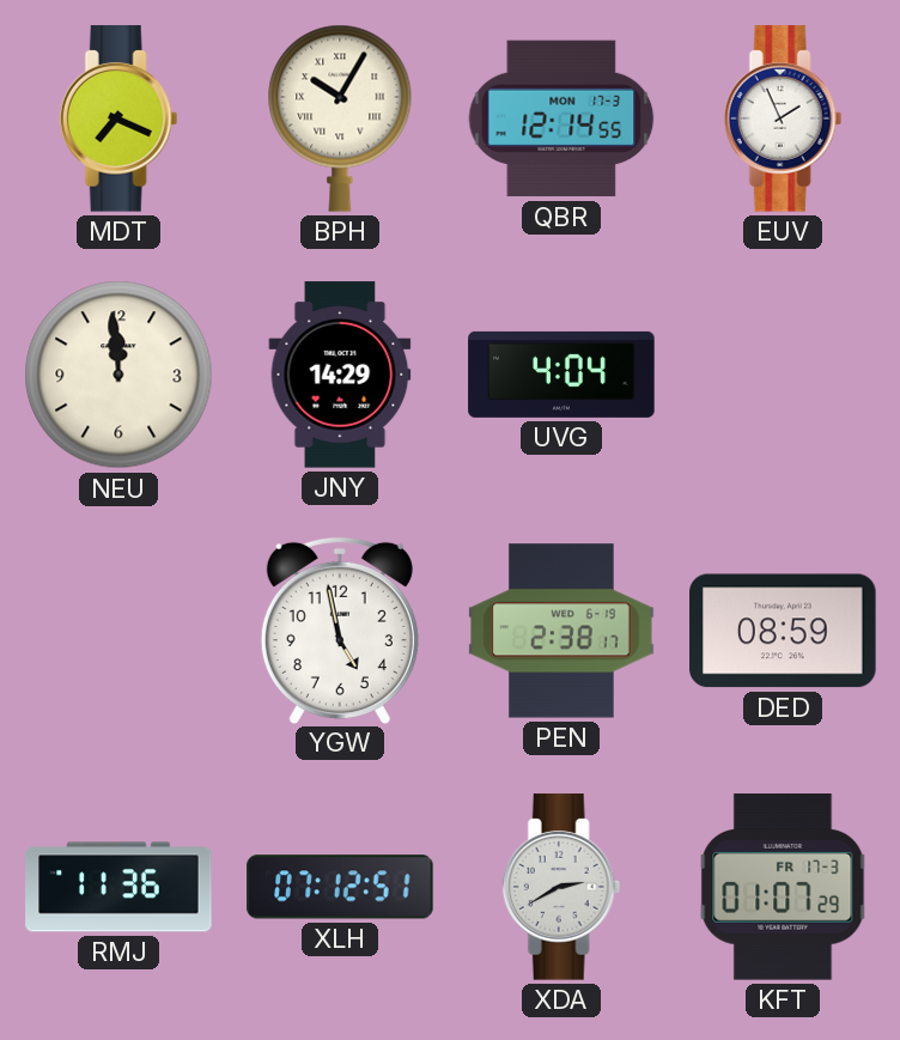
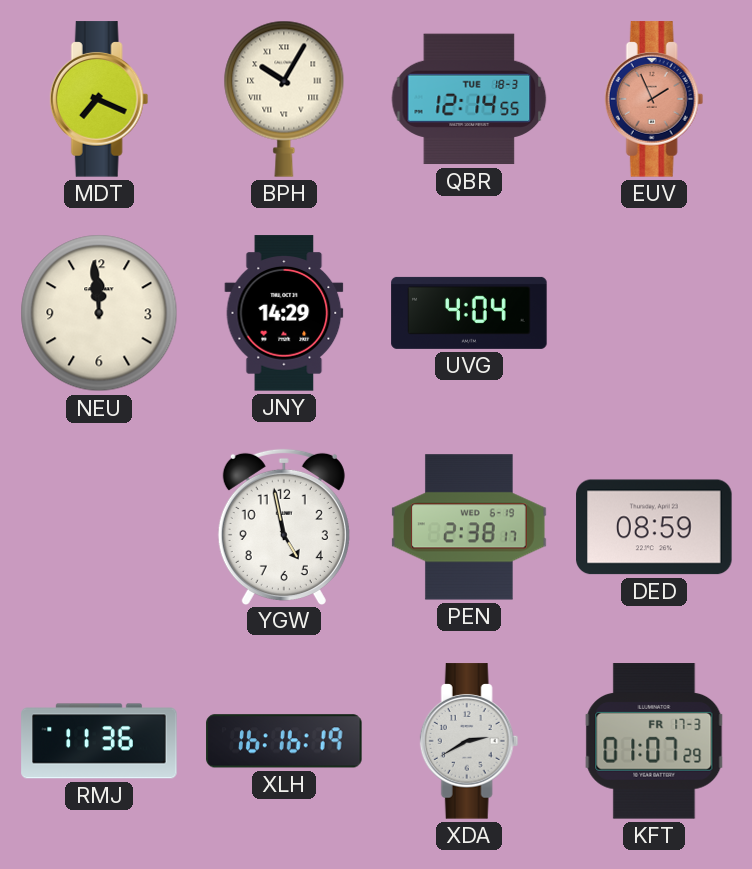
QBR date: MON 17-3 -> TUE 18-3
EUV dial: white -> salmon
XLH: 07:12 -> 16:16
